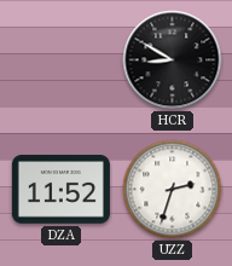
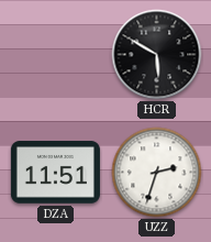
HCR: 8:50 -> 5:50
DZA: 11:52 -> 11:51
